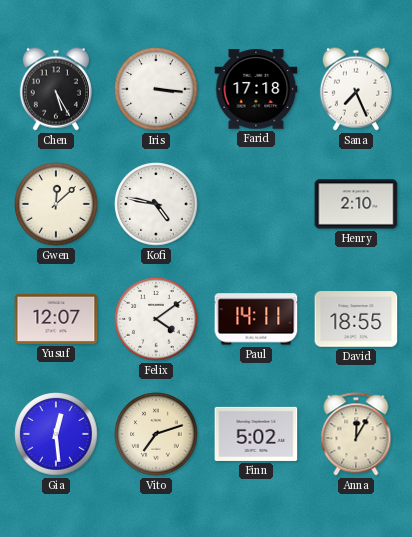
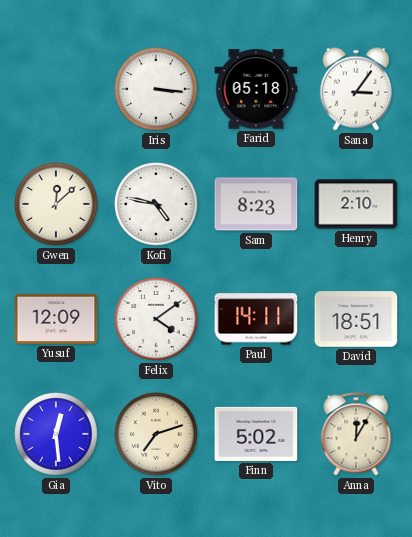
Chen: 5:25 -> none
Farid: 17:18 -> 05:18
Sana: 7:26 -> 3:06
Sam: none -> 8:23
Yusuf: 12:07 -> 12:09
David: 18:55 -> 18:51
